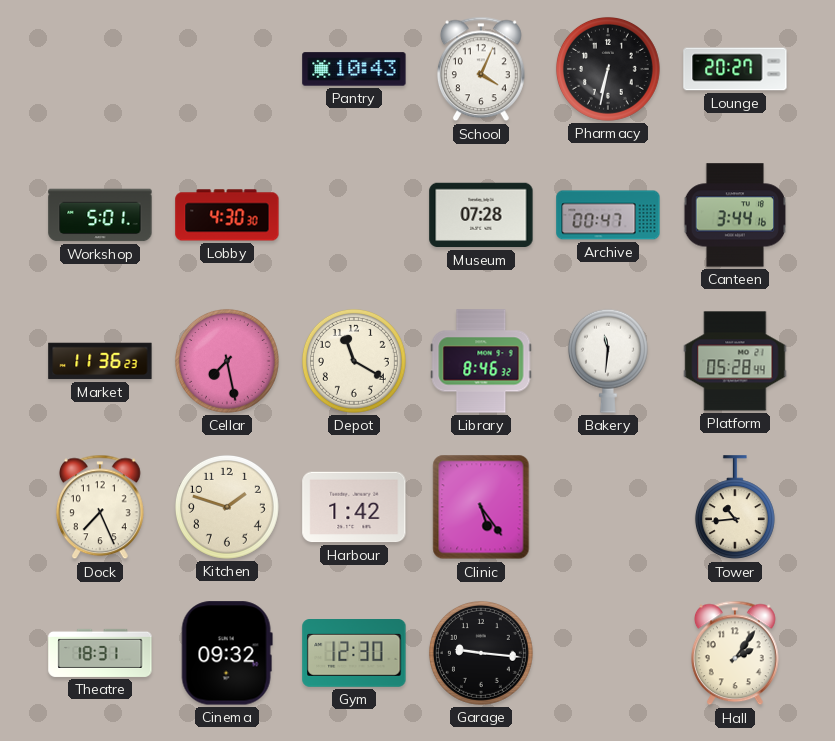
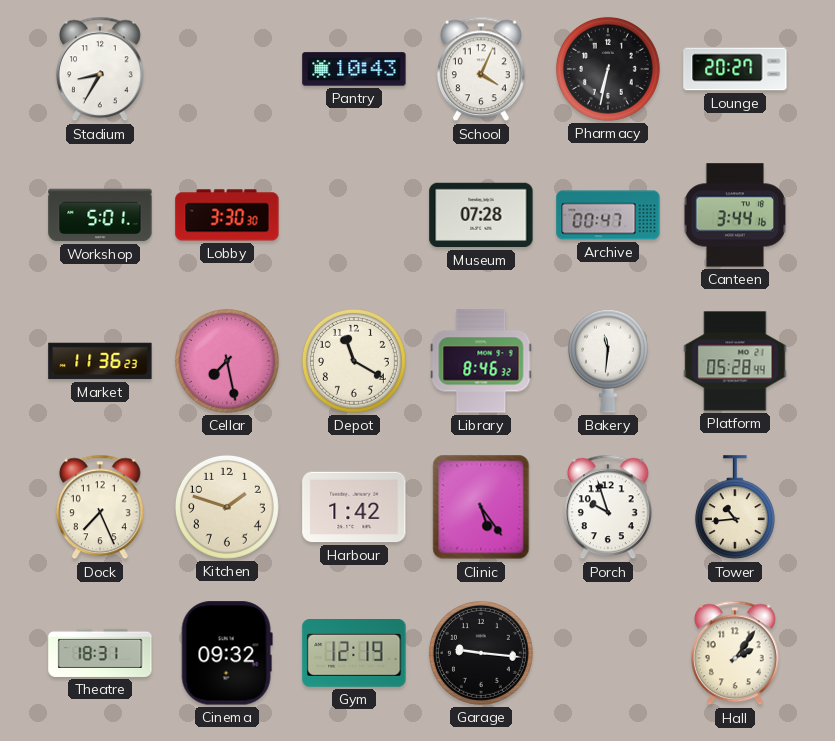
Stadium: none -> 8:35
Lobby: 4:30 -> 3:30
Porch: none -> 9:57
Gym: 12:30 -> 12:19
